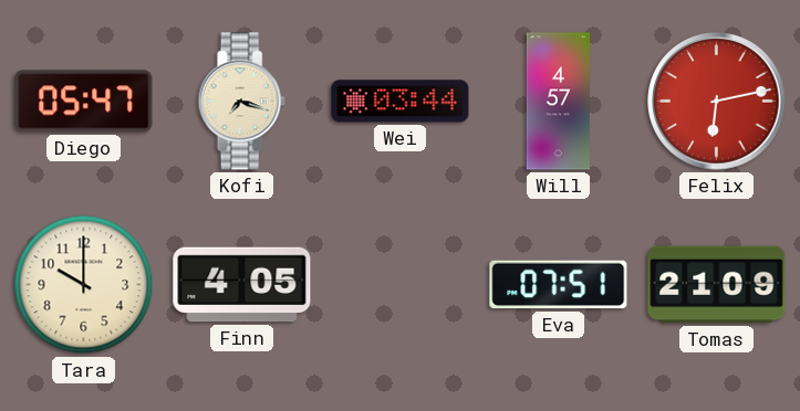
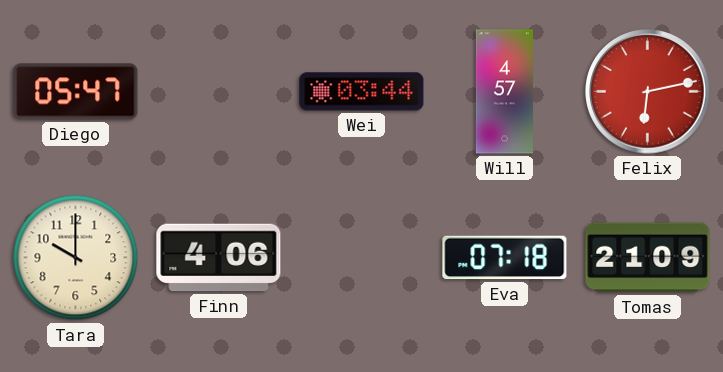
Kofi: 7:18 -> none
Finn: 4:05 -> 4:06
Eva: 07:51 -> 07:18
